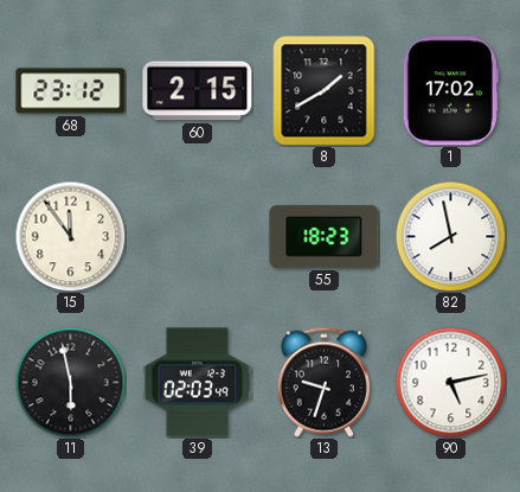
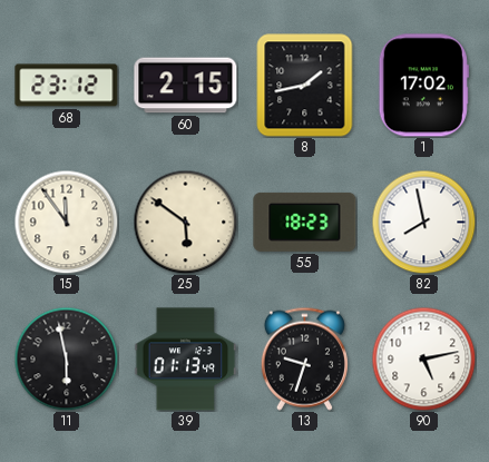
8: 1:40 -> 1:43
25: none -> 5:51
39: 02:03 -> 01:13
